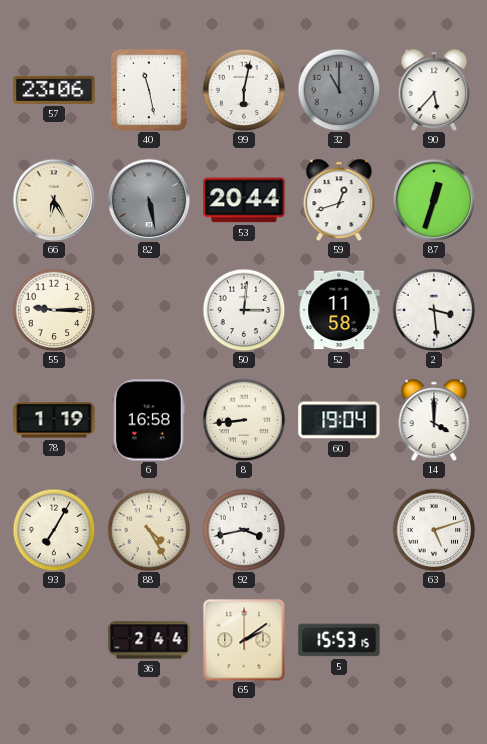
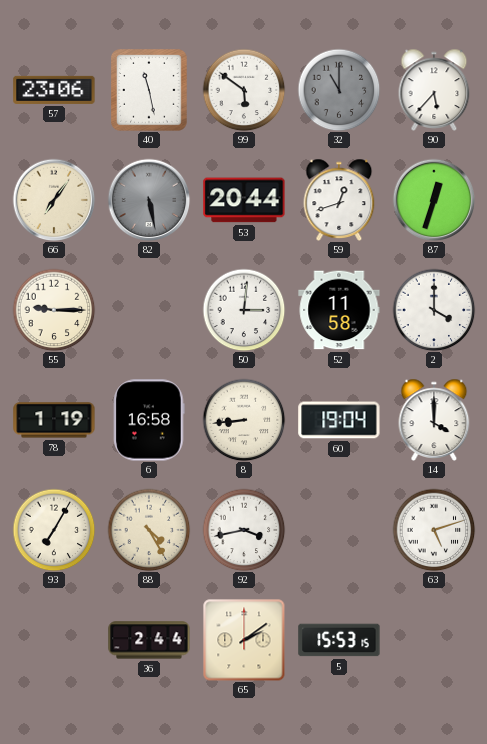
99: 6:02 -> 5:51
66: 6:25 -> 7:06
2: 3:29 -> 4:00
